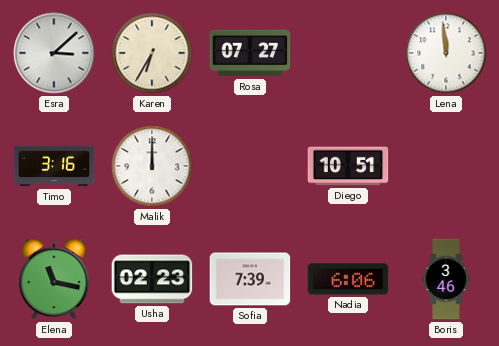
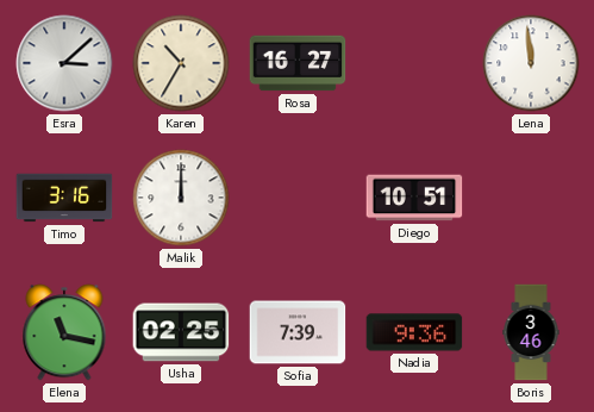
Karen: 6:35 -> 10:35
Rosa: 07:27 -> 16:27
Usha: 02:23 -> 02:25
Nadia: 6:06 -> 9:36
